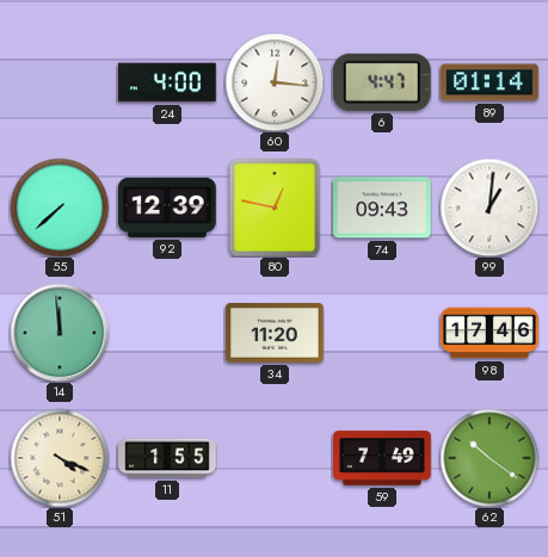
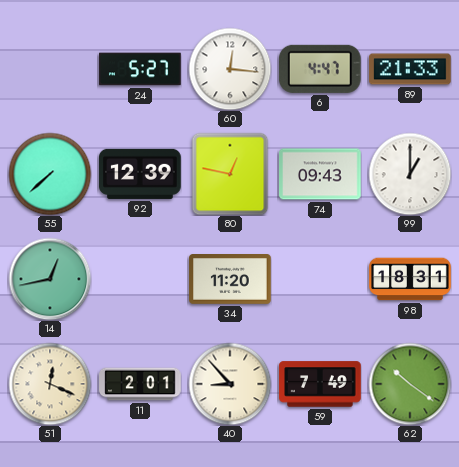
24: 4:00 -> 5:27
89: 01:14 -> 21:33
99: 1:01 -> 1:00
14: 11:59 -> 12:43
98: 17:46 -> 18:31
51: 4:19 -> 12:19
11: 1:55 -> 2:01
40: none -> 8:53
